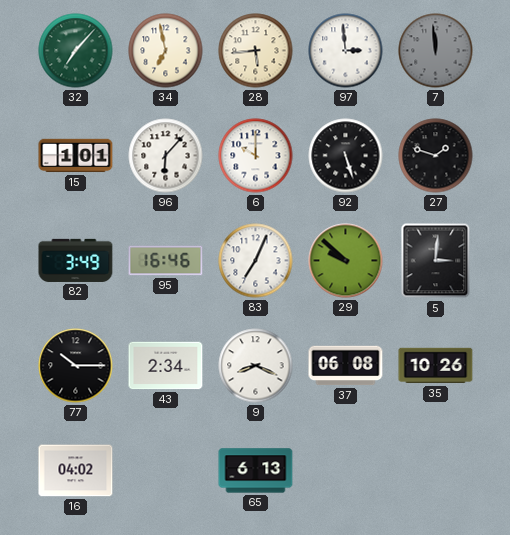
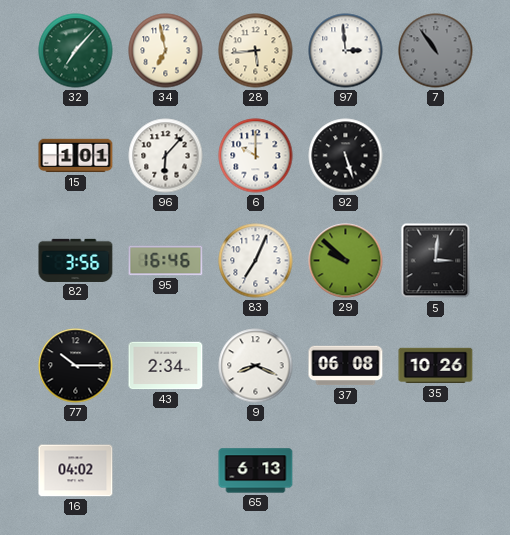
7: 11:59 -> 10:54
27: 1:48 -> none
82: 3:49 -> 3:56
